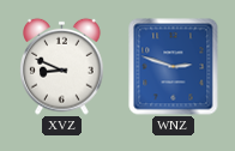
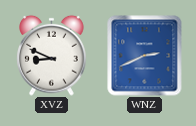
WNZ: 2:48 -> 2:41
